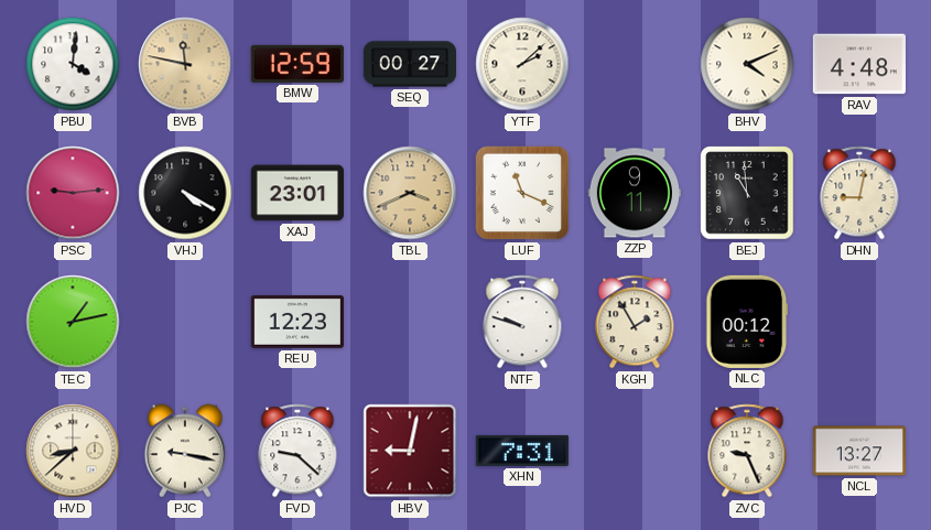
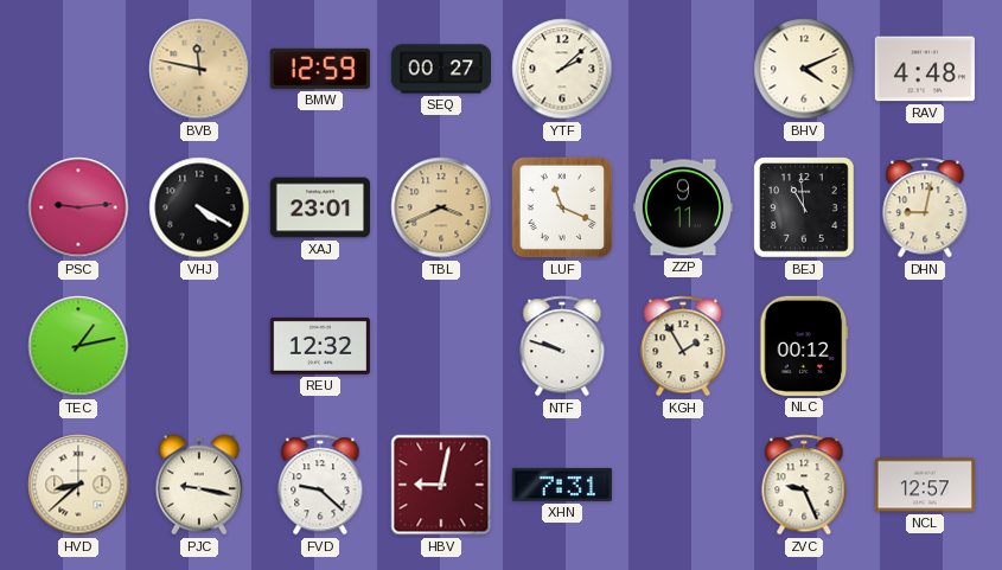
PBU: 4:01 -> none
REU: 12:23 -> 12:32
NCL: 13:27 -> 12:57
